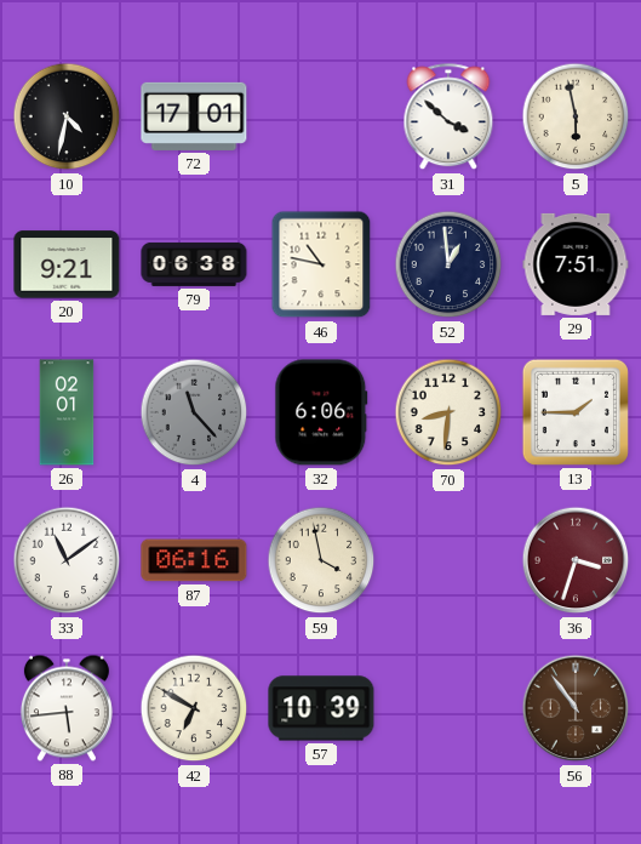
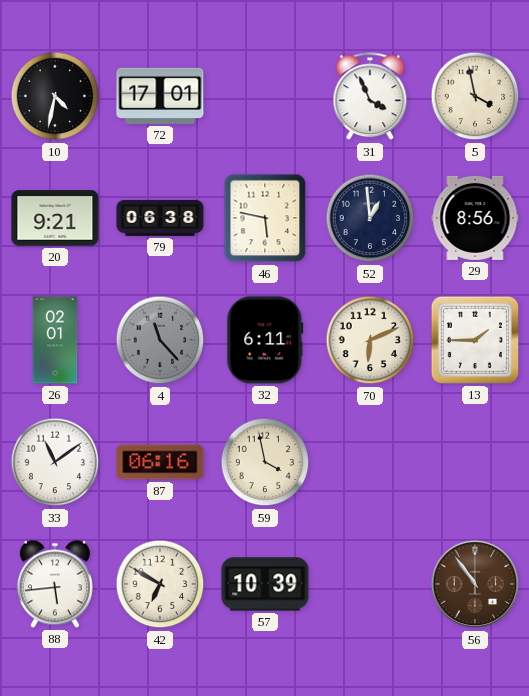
31: 3:52 -> 3:56
5: 5:58 -> 3:58
46: 10:47 -> 5:47
29: 7:51 -> 8:56
32: 6:06 -> 6:11
70: 8:31 -> 6:11
36: 3:33 -> none
